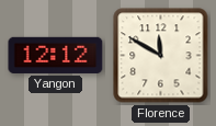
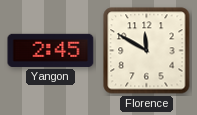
Yangon: 12:12 -> 2:45
